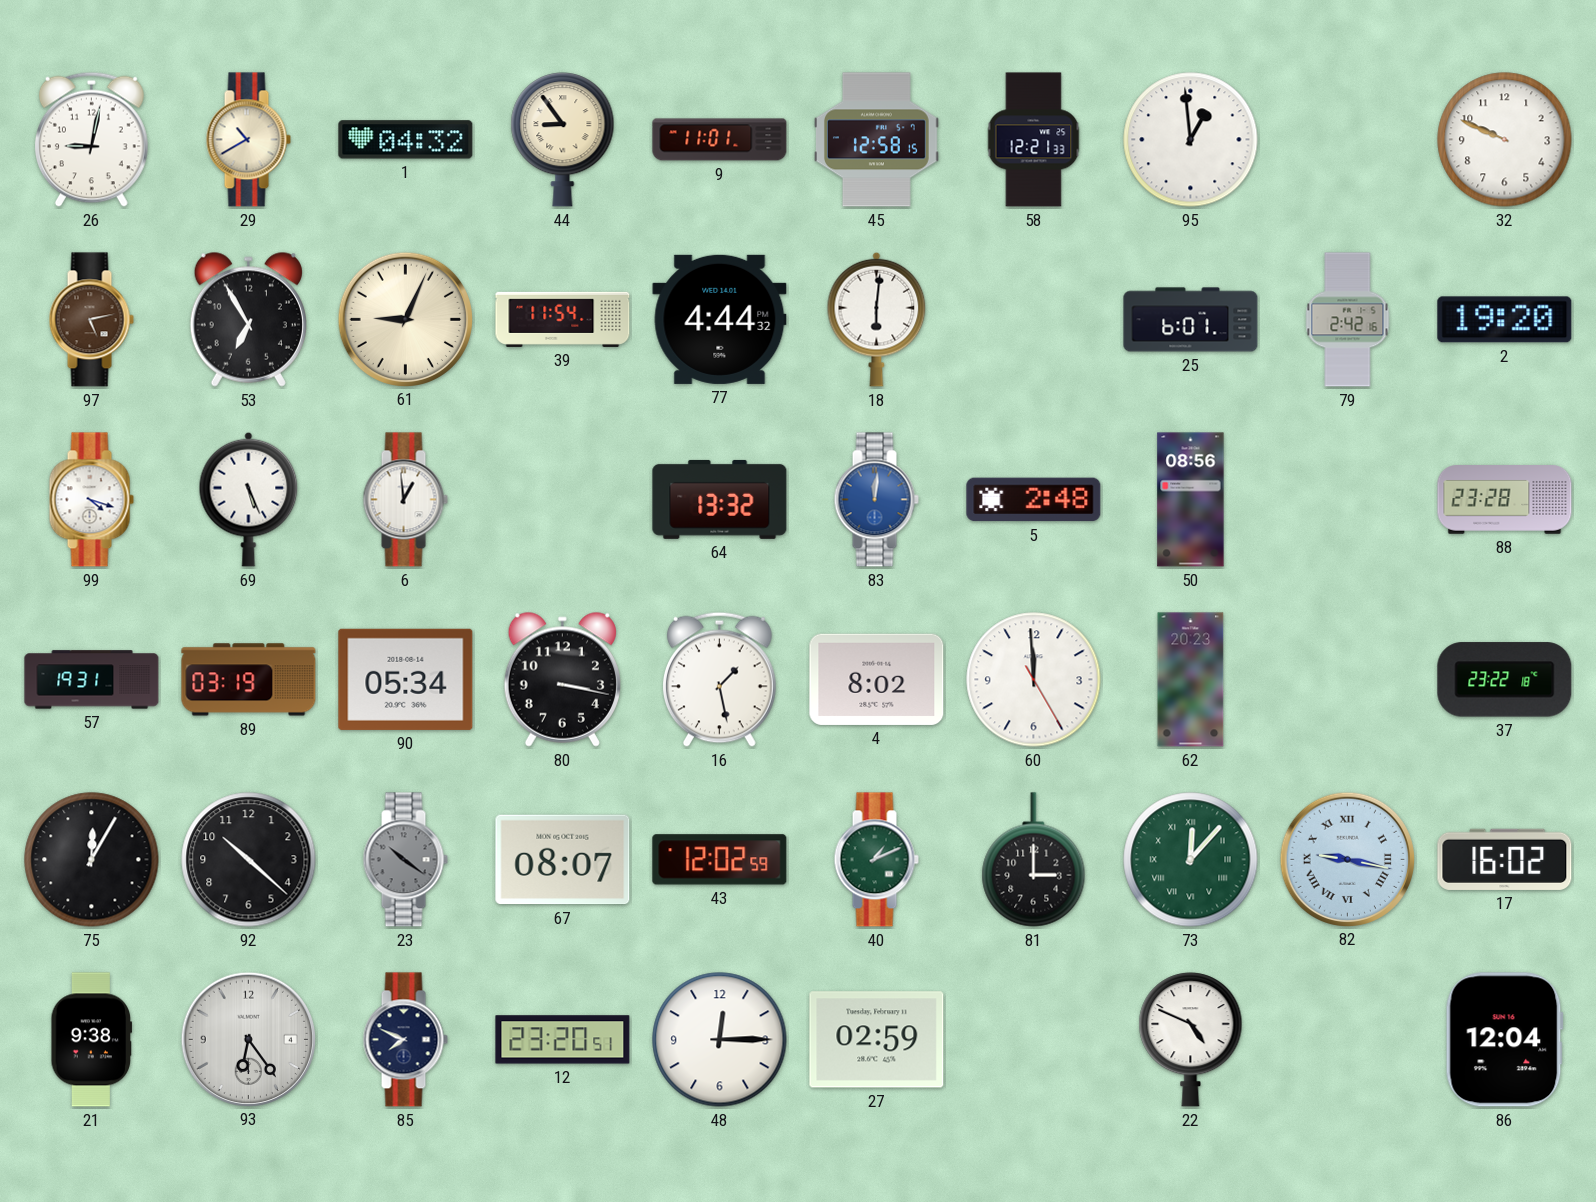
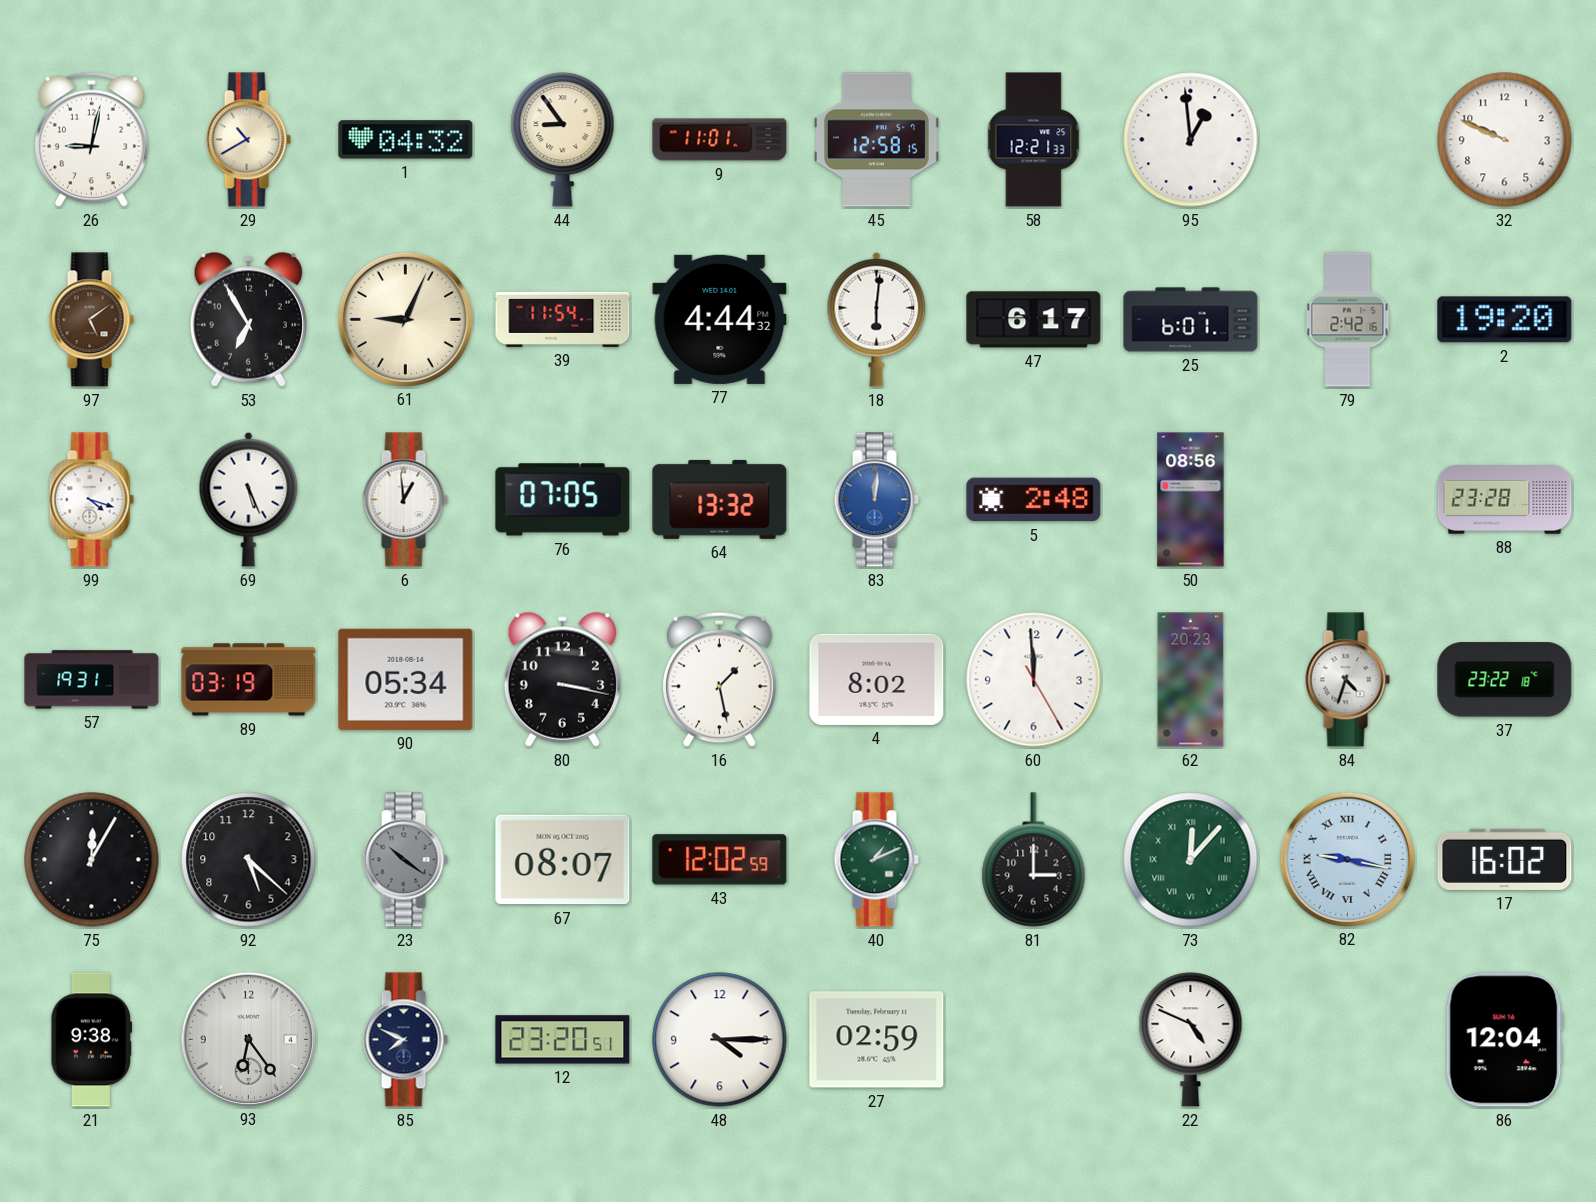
97: 5:13 -> 5:09
47: none -> 6:17
76: none -> 07:05
84: none -> 4:33
92: 10:22 -> 5:22
48: 12:15 -> 4:15
